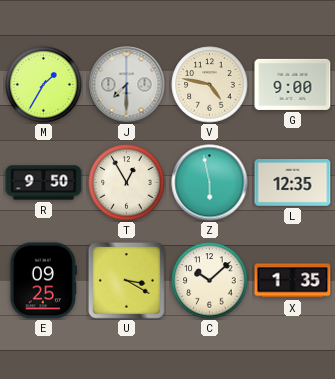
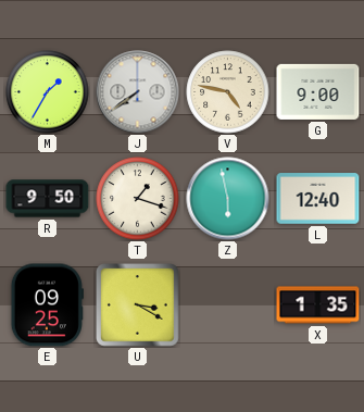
J: 7:30 -> 7:39
T: 12:55 -> 1:18
L: 12:35 -> 12:40
C: 10:08 -> none
